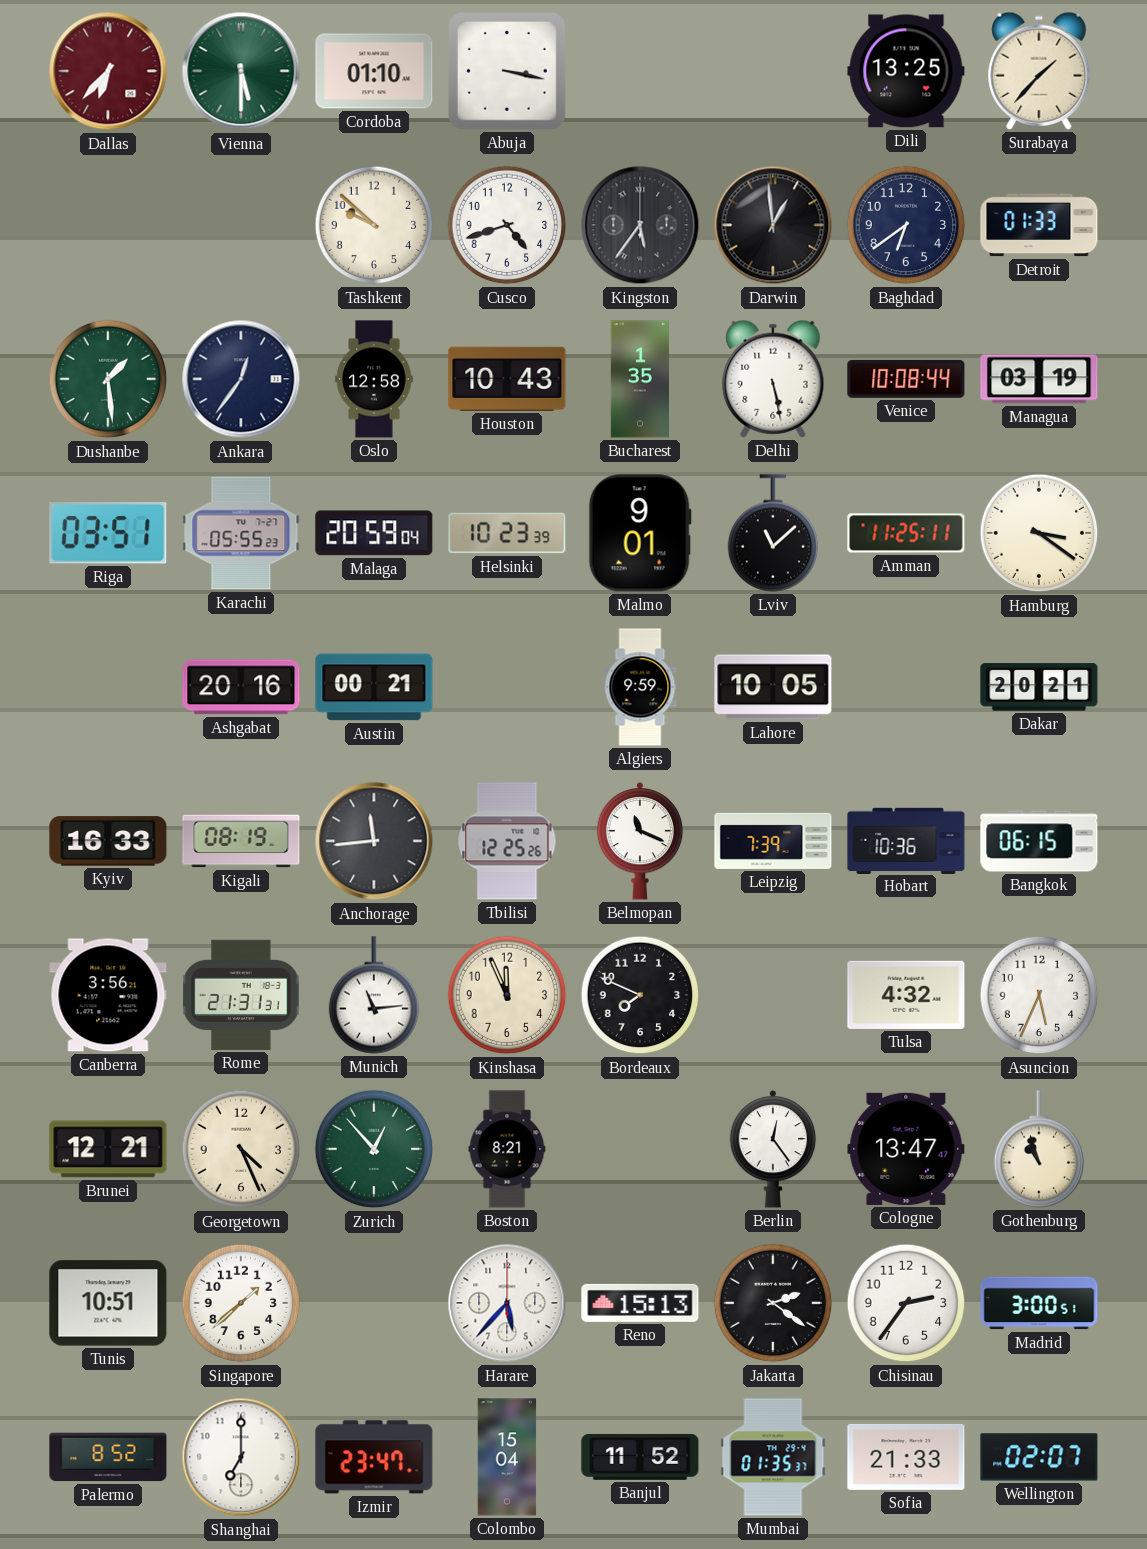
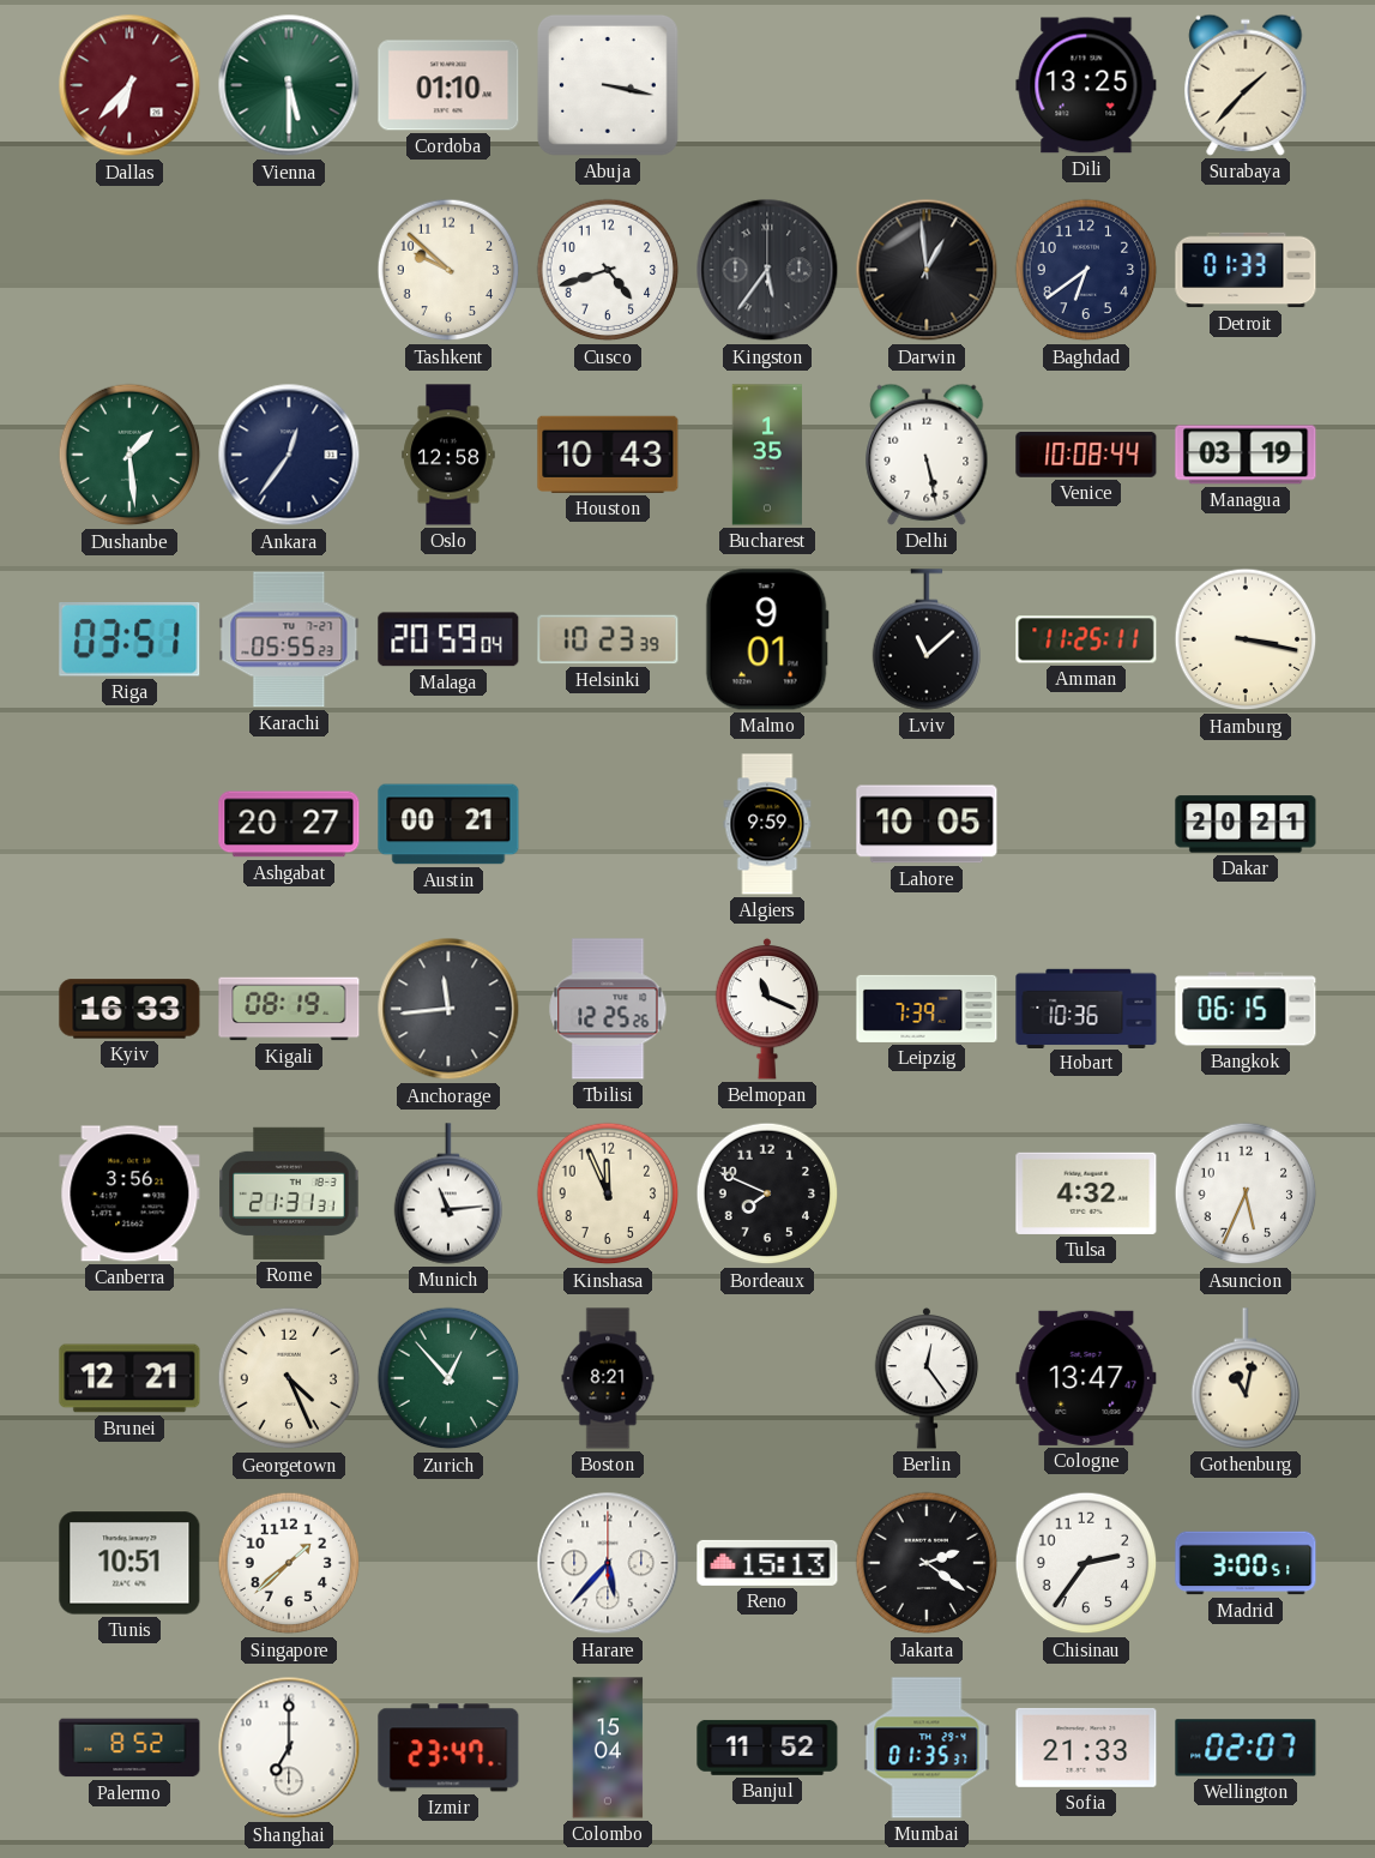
Hamburg: 3:21 -> 3:17
Ashgabat: 20:16 -> 20:27
Gothenburg: 10:57 -> 11:02
